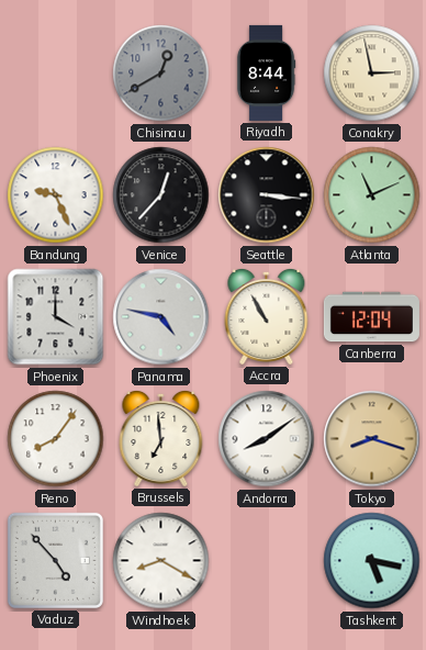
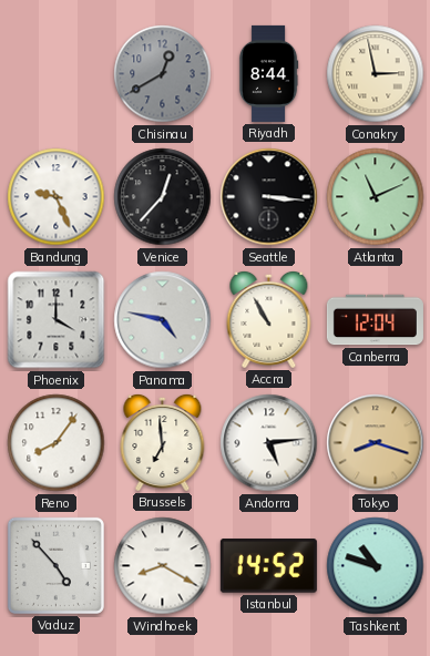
Andorra: 8:09 -> 5:14
Istanbul: none -> 14:52
Tashkent: 5:17 -> 10:48
